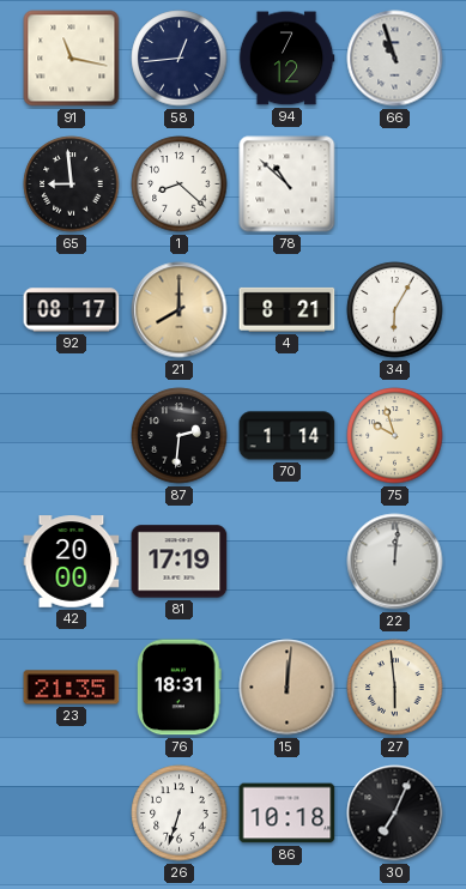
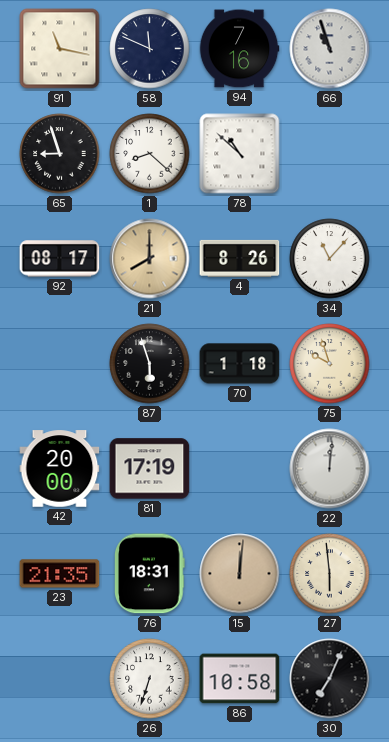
58: 12:44 -> 11:49
94: 7:12 -> 7:16
65: 8:59 -> 8:57
4: 8:21 -> 8:26
34: 6:05 -> 11:07
87: 2:31 -> 5:57
70: 1:14 -> 1:18
86: 10:18 -> 10:58
